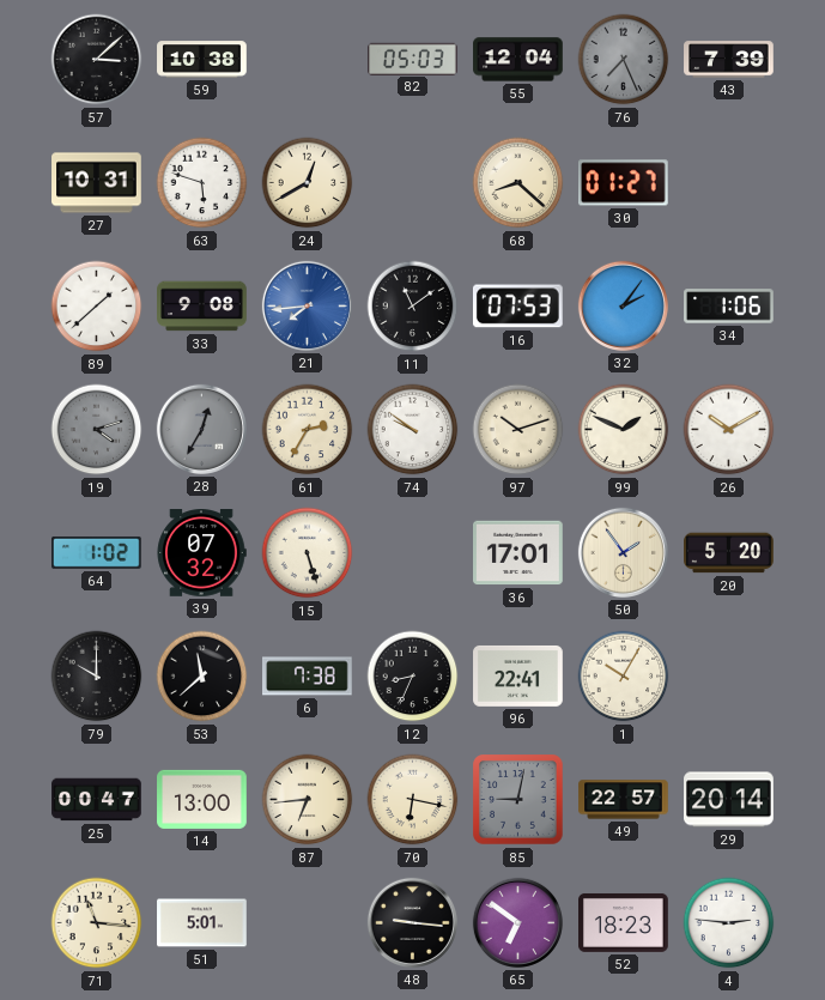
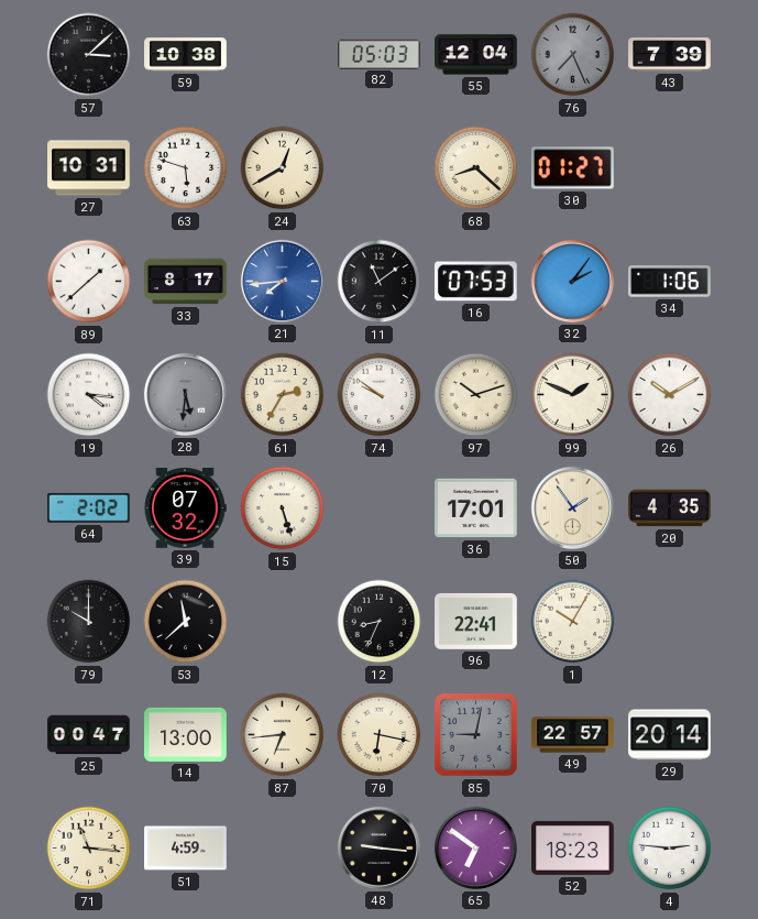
33: 9:08 -> 8:17
19: 4:12 -> 4:16
19 dial: grey -> white
28: 12:35 -> 5:31
64: 1:02 -> 2:02
20: 5:20 -> 4:35
6: 7:38 -> none
51: 5:01 -> 4:59
